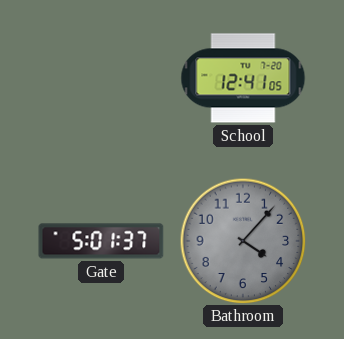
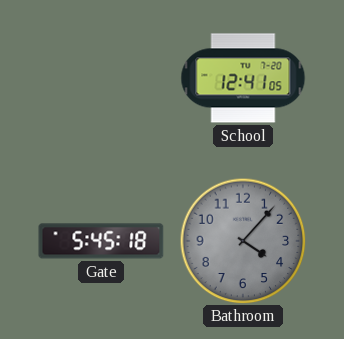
Gate: 5:01 -> 5:45
